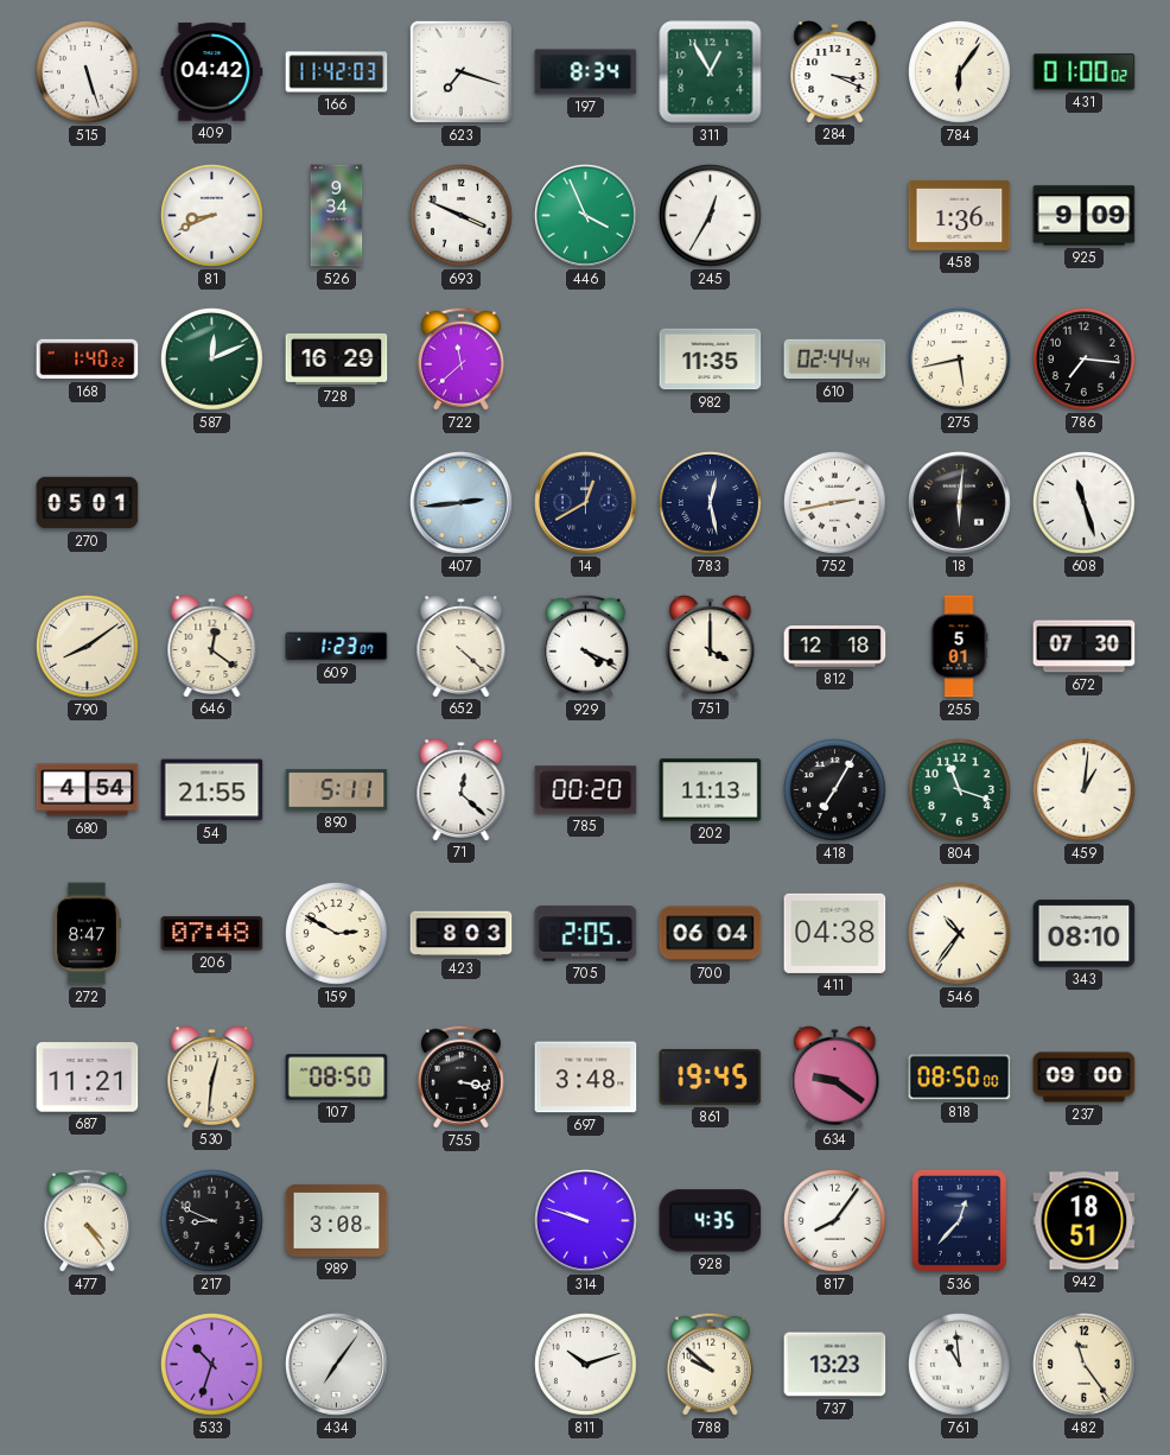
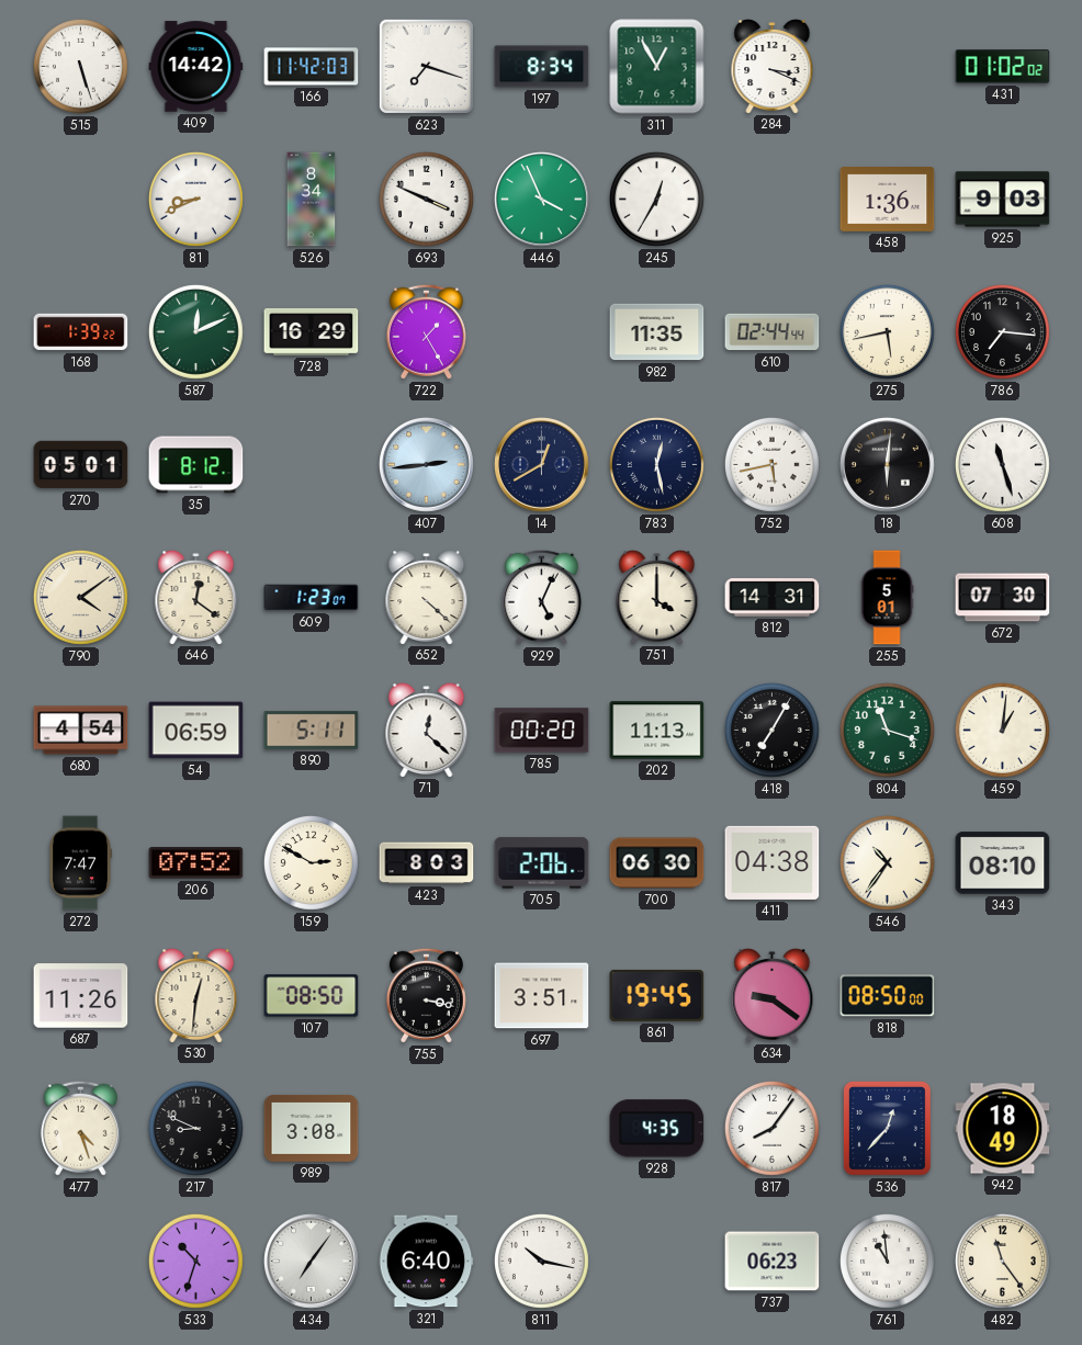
409: 04:42 -> 14:42
784: 6:06 -> none
431: 01:00 -> 01:02
526: 9:34 -> 8:34
925: 9:09 -> 9:03
168: 1:40 -> 1:39
722: 11:38 -> 1:25
35: none -> 8:12
752: 2:43 -> 5:43
790: 8:09 -> 4:09
929: 4:19 -> 5:04
812: 12:18 -> 14:31
54: 21:55 -> 06:59
272: 8:47 -> 7:47
206: 07:48 -> 07:52
705: 2:05 -> 2:06
700: 06:04 -> 06:30
687: 11:21 -> 11:26
697: 3:48 -> 3:51
237: 09:00 -> none
477: 4:24 -> 4:27
314: 9:48 -> none
942: 18:51 -> 18:49
321: none -> 6:40
811: 10:12 -> 10:17
788: 9:52 -> none
737: 13:23 -> 06:23
